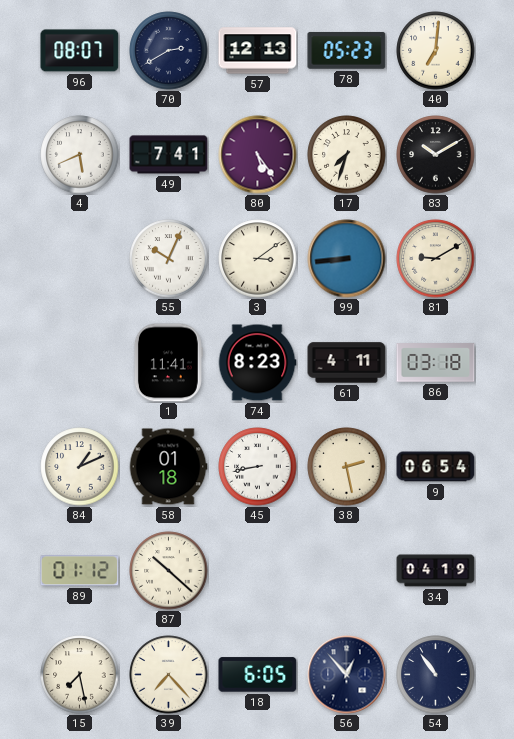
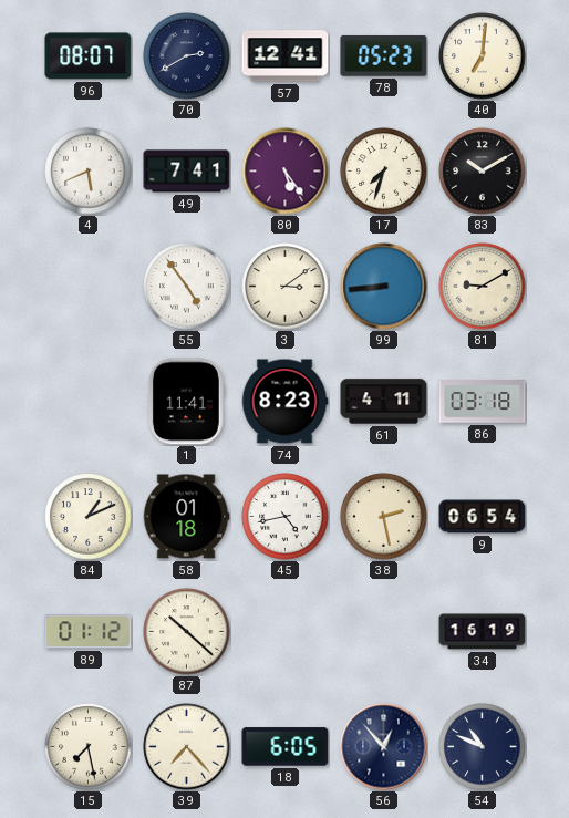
57: 12:13 -> 12:41
55: 10:04 -> 4:54
45: 8:43 -> 4:43
34: 04:19 -> 16:19
54: 10:54 -> 10:49
